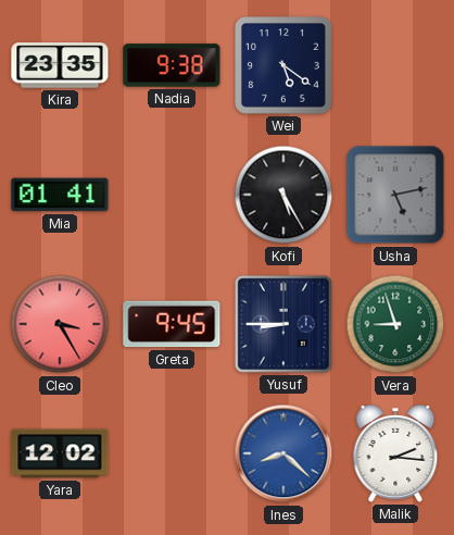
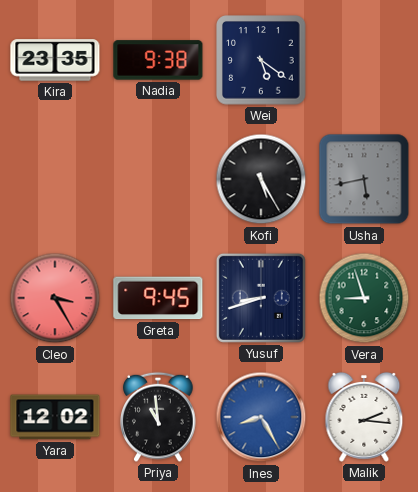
Mia: 01:41 -> none
Usha: 5:13 -> 5:43
Yusuf: 8:45 -> 8:42
Priya: none -> 10:59
Ines: 8:22 -> 8:25
